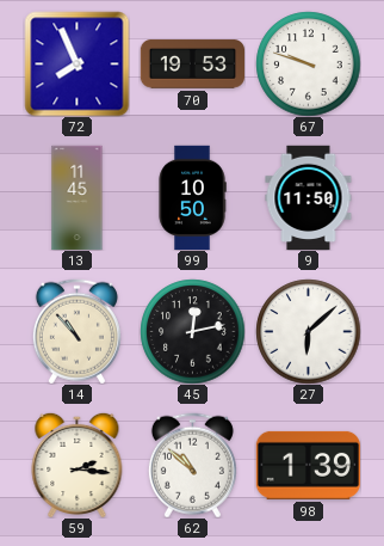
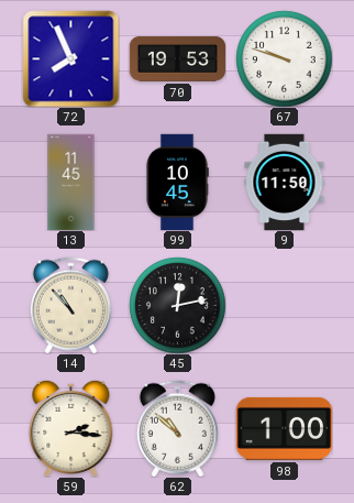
99: 10:50 -> 10:45
27: 6:08 -> none
98: 1:39 -> 1:00
